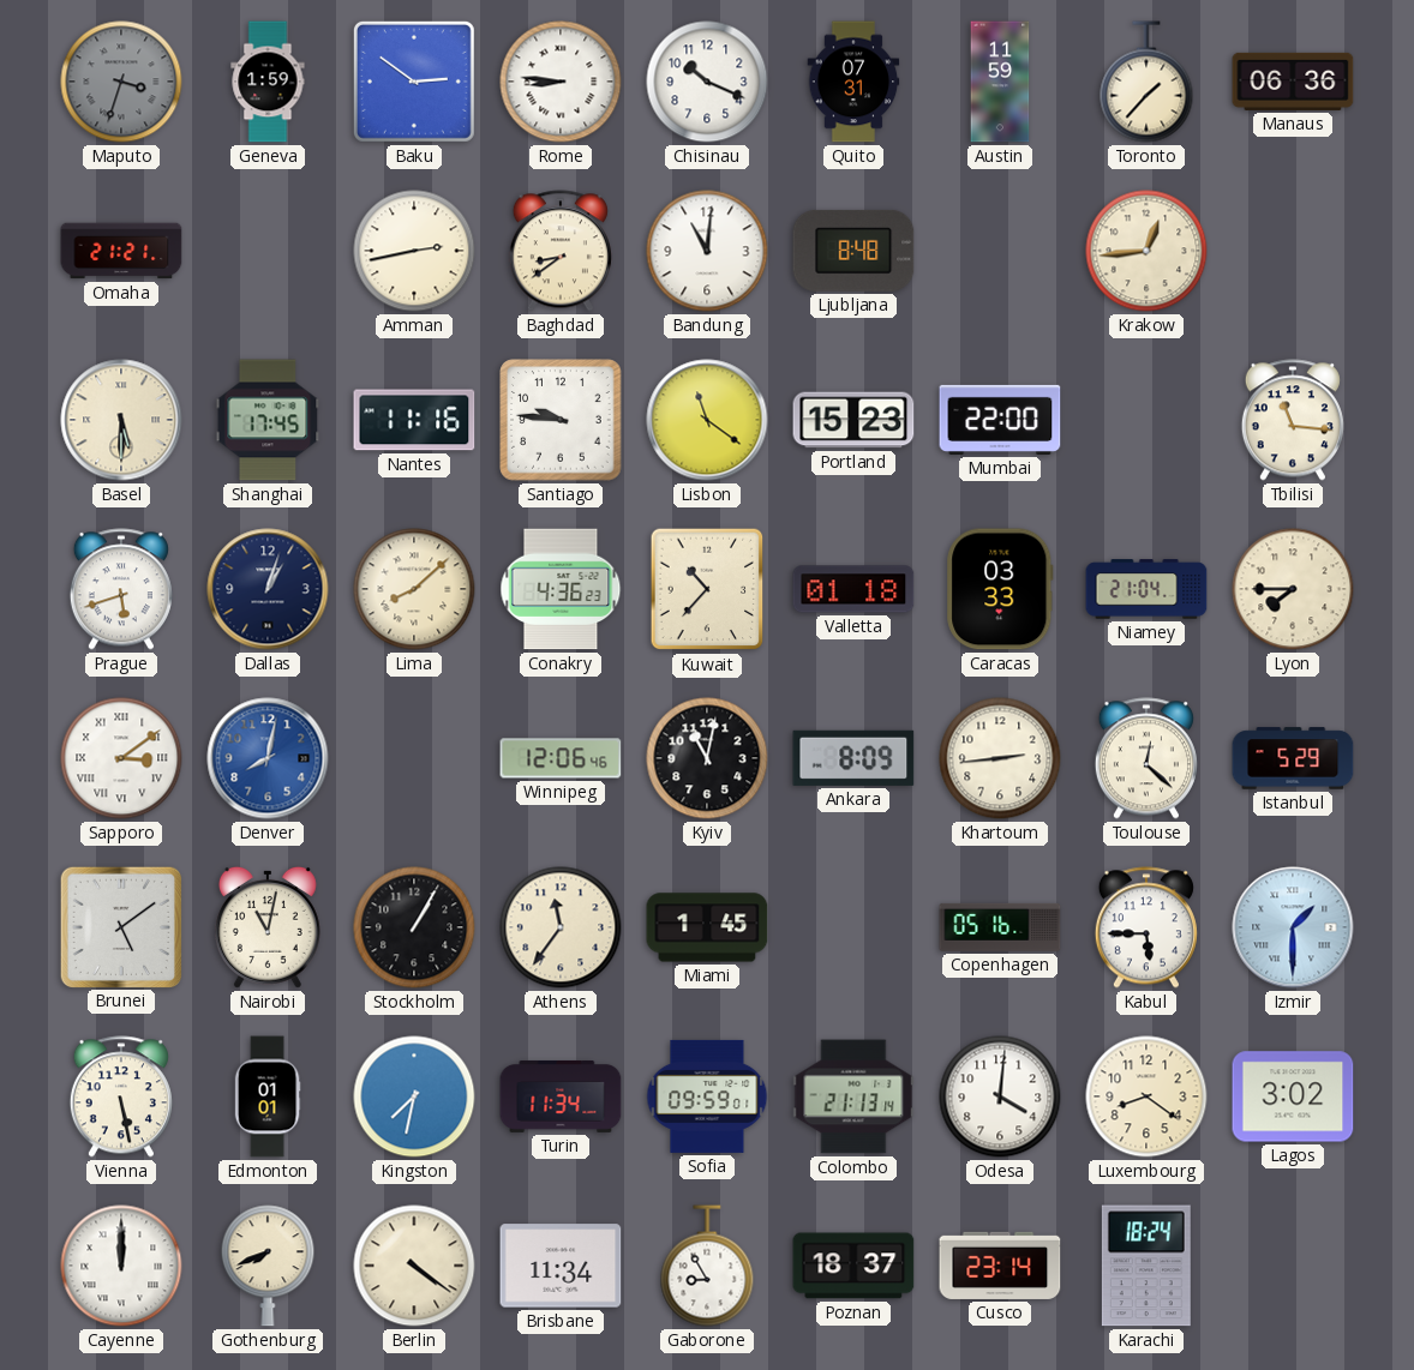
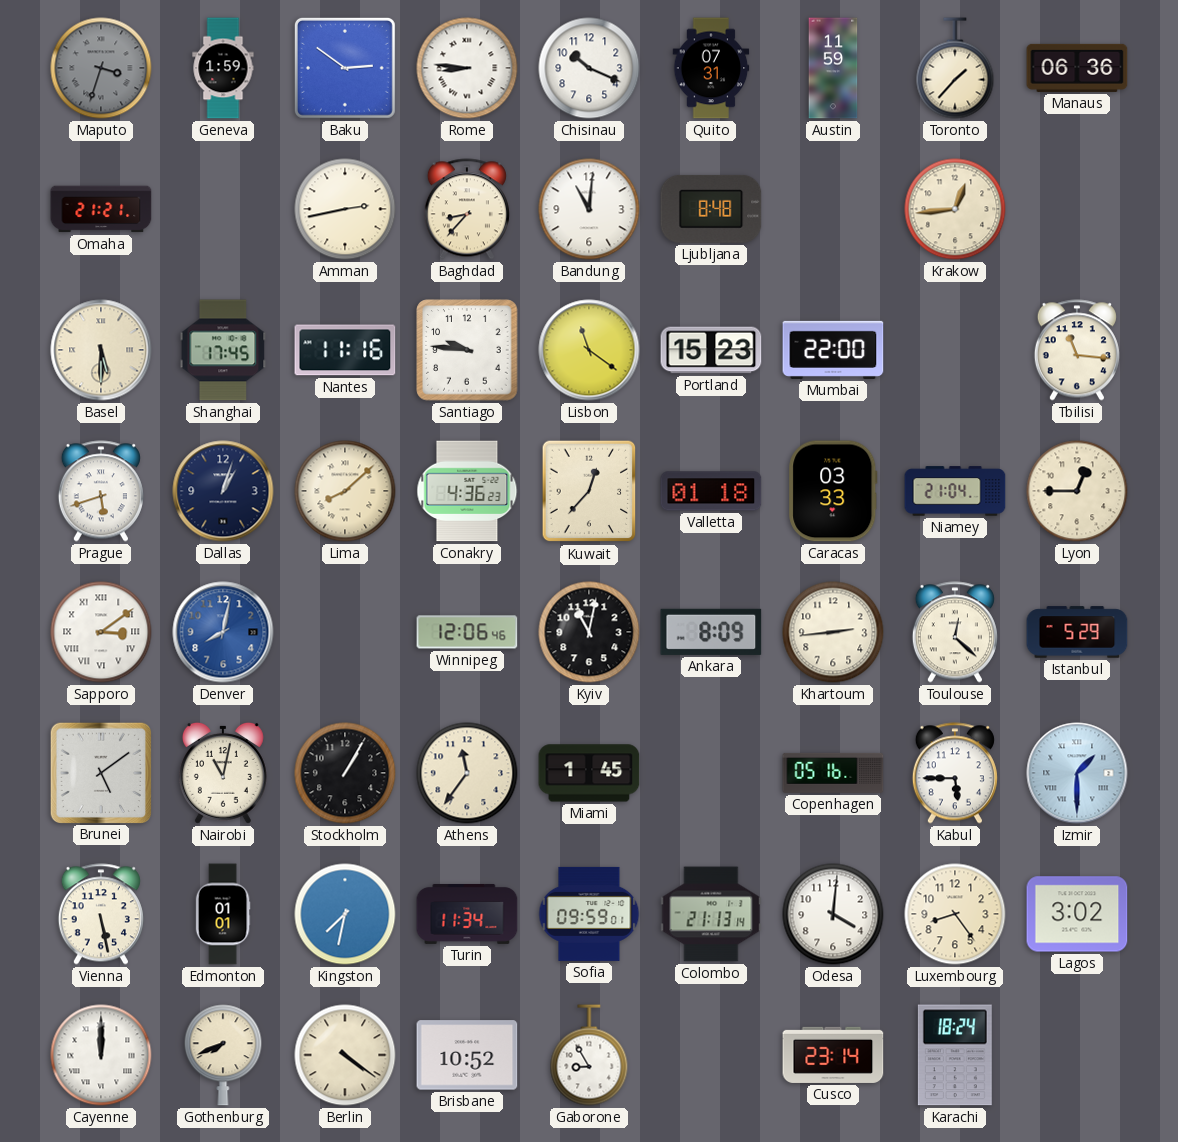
Baghdad: 8:39 -> 8:37
Kuwait: 10:37 -> 12:37
Lyon: 7:45 -> 12:45
Luxembourg: 8:21 -> 8:24
Brisbane: 11:34 -> 10:52
Poznan: 18:37 -> none
